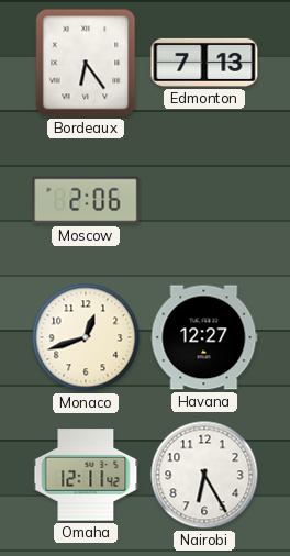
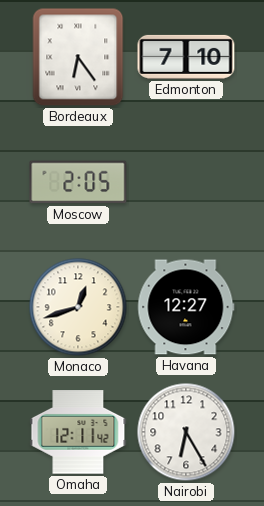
Edmonton: 7:13 -> 7:10
Moscow: 2:06 -> 2:05
